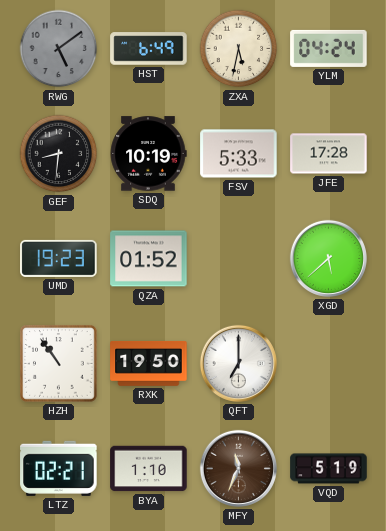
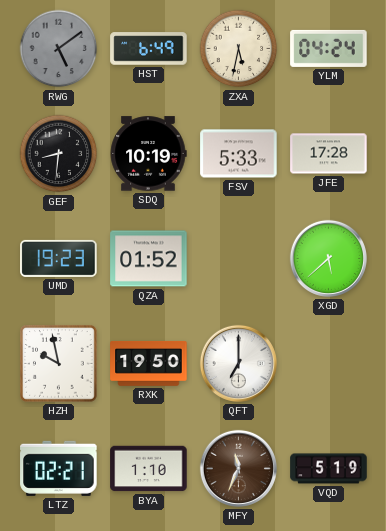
HZH: 10:54 -> 9:58
